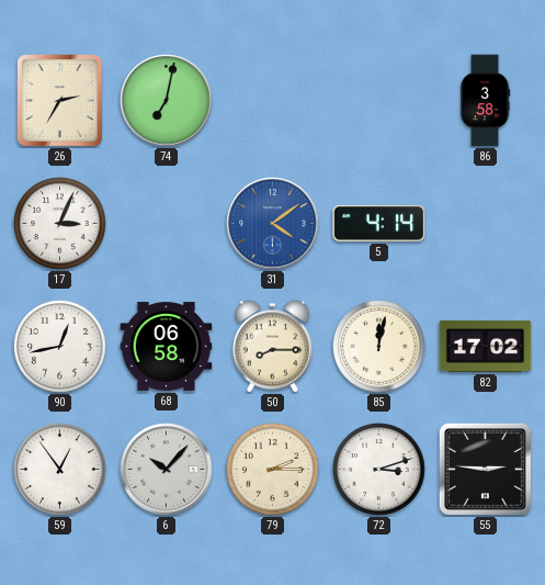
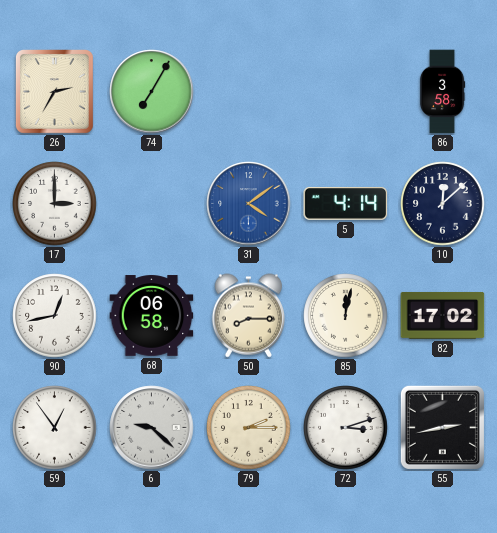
74: 7:02 -> 7:05
17: 3:04 -> 3:00
10: none -> 12:08
6: 10:07 -> 9:22
55: 2:46 -> 2:43
